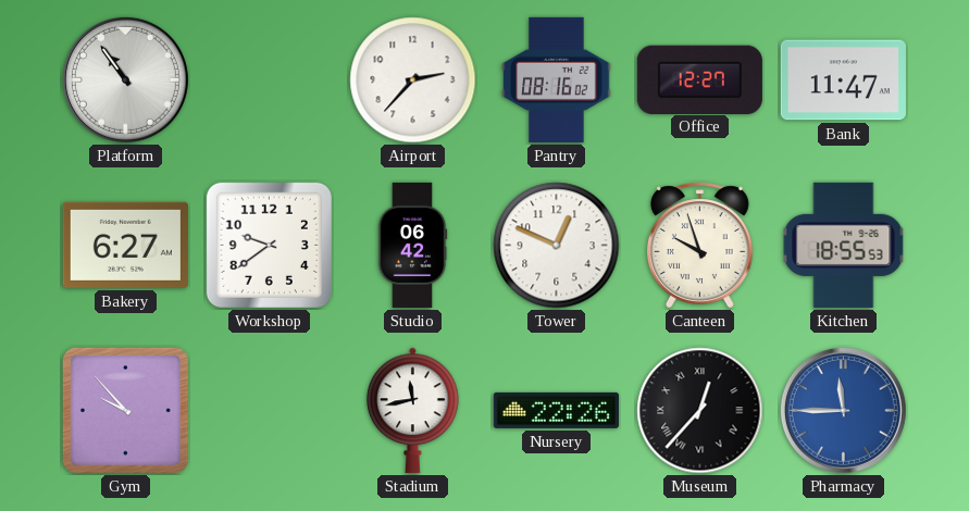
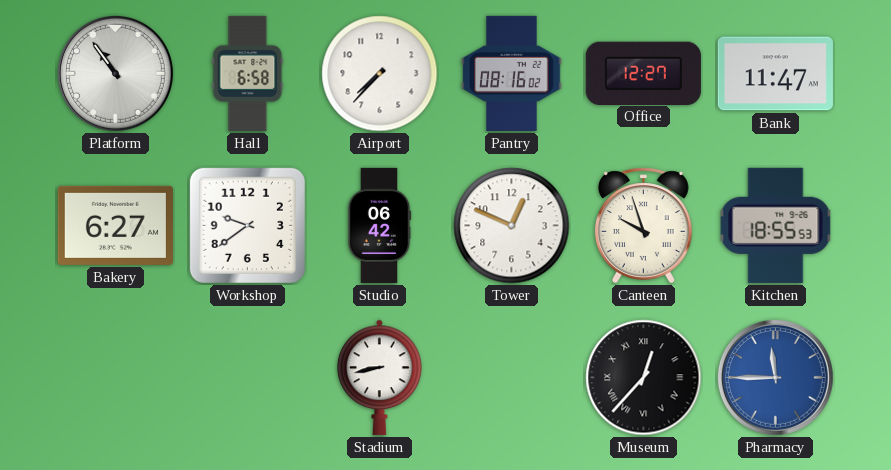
Hall: none -> 6:58
Airport: 2:37 -> 7:37
Gym: 9:53 -> none
Stadium: 11:43 -> 8:43
Nursery: 22:26 -> none
